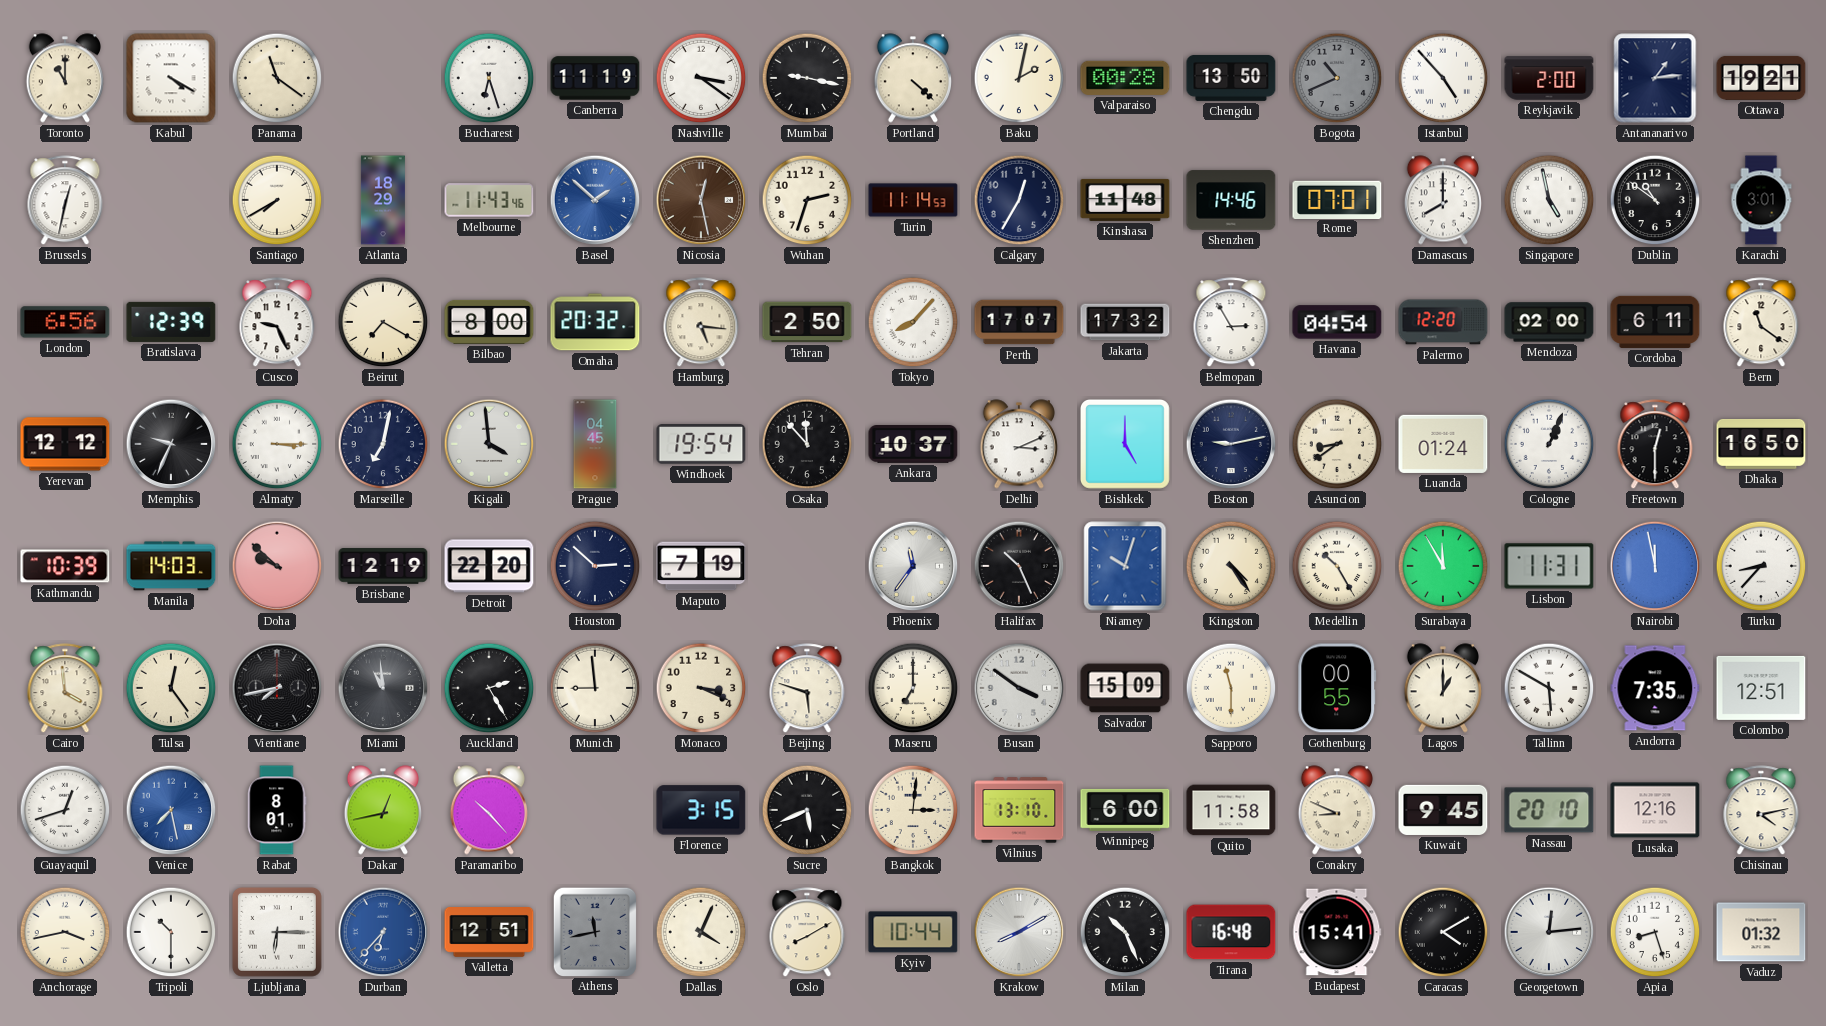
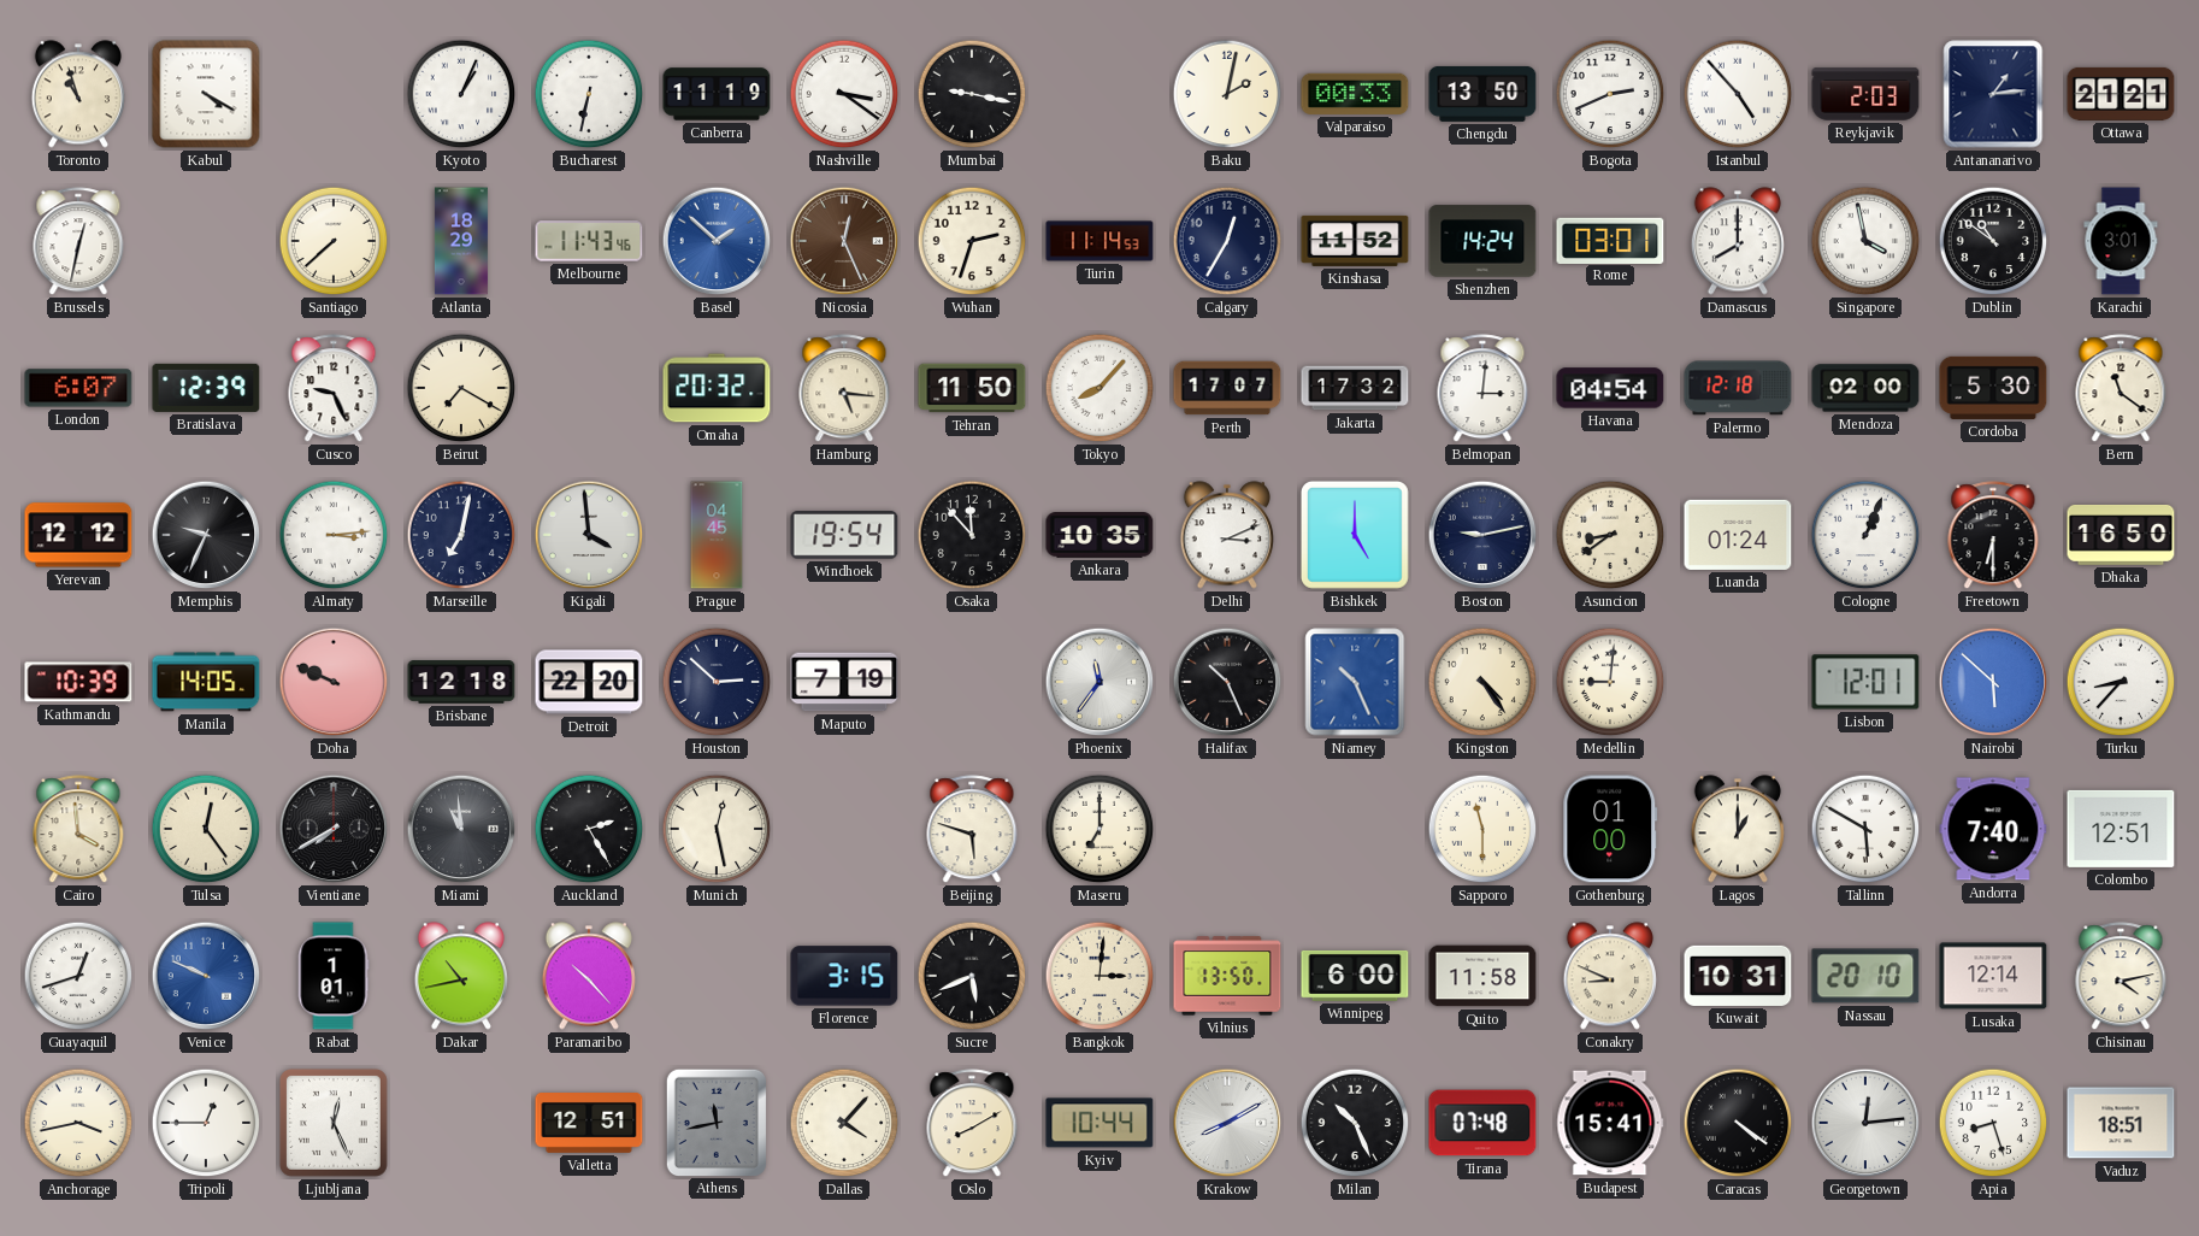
Toronto: 11:00 -> 10:57
Panama: 11:21 -> none
Kyoto: none -> 1:04
Bucharest: 6:27 -> 6:32
Portland: 4:22 -> none
Valparaiso: 00:28 -> 00:33
Bogota: 10:41 -> 2:41
Bogota dial: grey -> white
Reykjavik: 2:00 -> 2:03
Ottawa: 19:21 -> 21:21
Santiago: 7:40 -> 7:38
Nicosia: 12:28 -> 12:26
Kinshasa: 11:48 -> 11:52
Shenzhen: 14:46 -> 14:24
Rome: 07:01 -> 03:01
Singapore: 4:58 -> 3:58
London: 6:56 -> 6:07
Bilbao: 8:00 -> none
Tehran: 2:50 -> 11:50
Belmopan: 2:55 -> 3:01
Palermo: 12:20 -> 12:18
Cordoba: 6:11 -> 5:30
Almaty: 3:15 -> 3:14
Ankara: 10:37 -> 10:35
Freetown: 12:30 -> 6:30
Manila: 14:03 -> 14:05
Doha: 9:52 -> 9:49
Brisbane: 12:19 -> 12:18
Niamey: 10:03 -> 10:26
Medellin: 10:25 -> 9:01
Surabaya: 11:55 -> none
Lisbon: 11:31 -> 12:01
Nairobi: 11:58 -> 5:52
Vientiane: 7:43 -> 7:40
Munich: 8:59 -> 12:28
Monaco: 3:19 -> none
Busan: 3:51 -> none
Salvador: 15:09 -> none
Gothenburg: 00:55 -> 01:00
Andorra: 7:35 -> 7:40
Venice: 7:28 -> 9:49
Rabat: 8:01 -> 1:01
Dakar: 12:43 -> 10:43
Vilnius: 13:10 -> 13:50
Kuwait: 9:45 -> 10:31
Lusaka: 12:16 -> 12:14
Tripoli: 10:30 -> 12:45
Ljubljana: 6:15 -> 12:26
Durban: 6:37 -> none
Dallas: 4:04 -> 4:07
Tirana: 16:48 -> 07:48
Caracas: 4:10 -> 4:21
Vaduz: 01:32 -> 18:51
